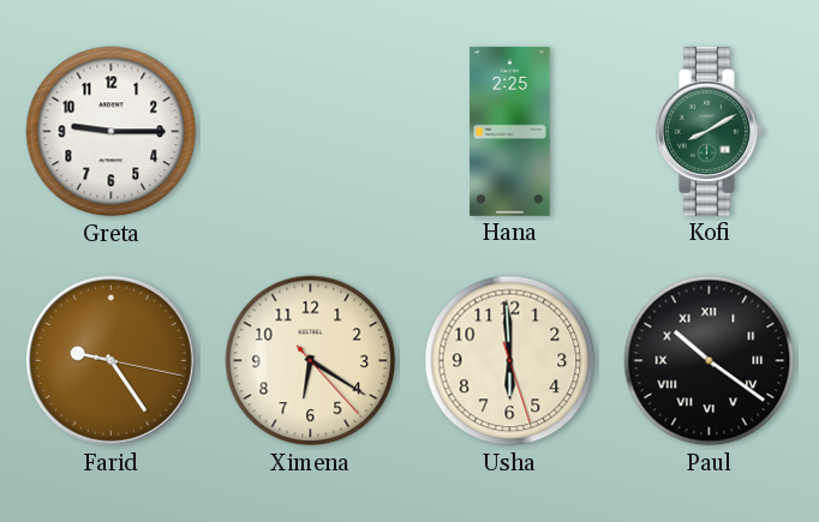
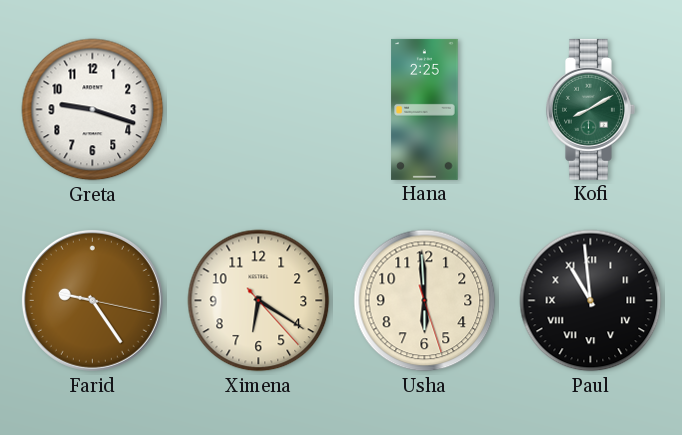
Greta: 9:15 -> 9:18
Paul: 10:21 -> 10:59
